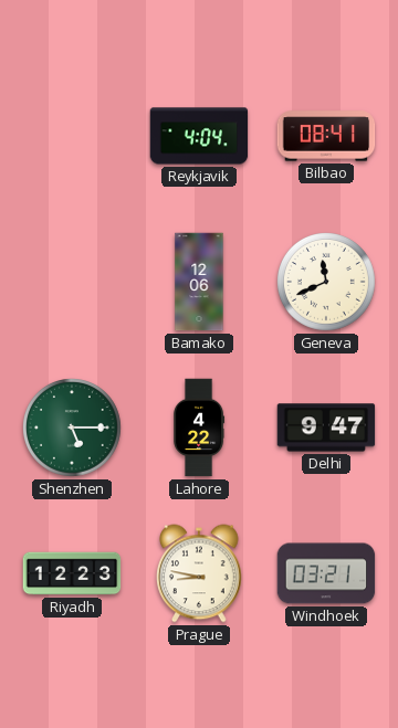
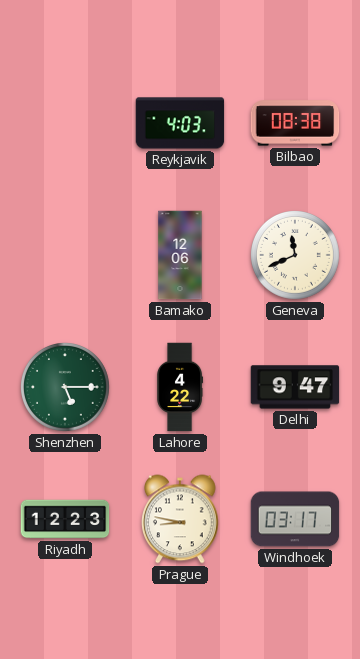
Reykjavik: 4:04 -> 4:03
Bilbao: 08:41 -> 08:38
Windhoek: 03:21 -> 03:17
